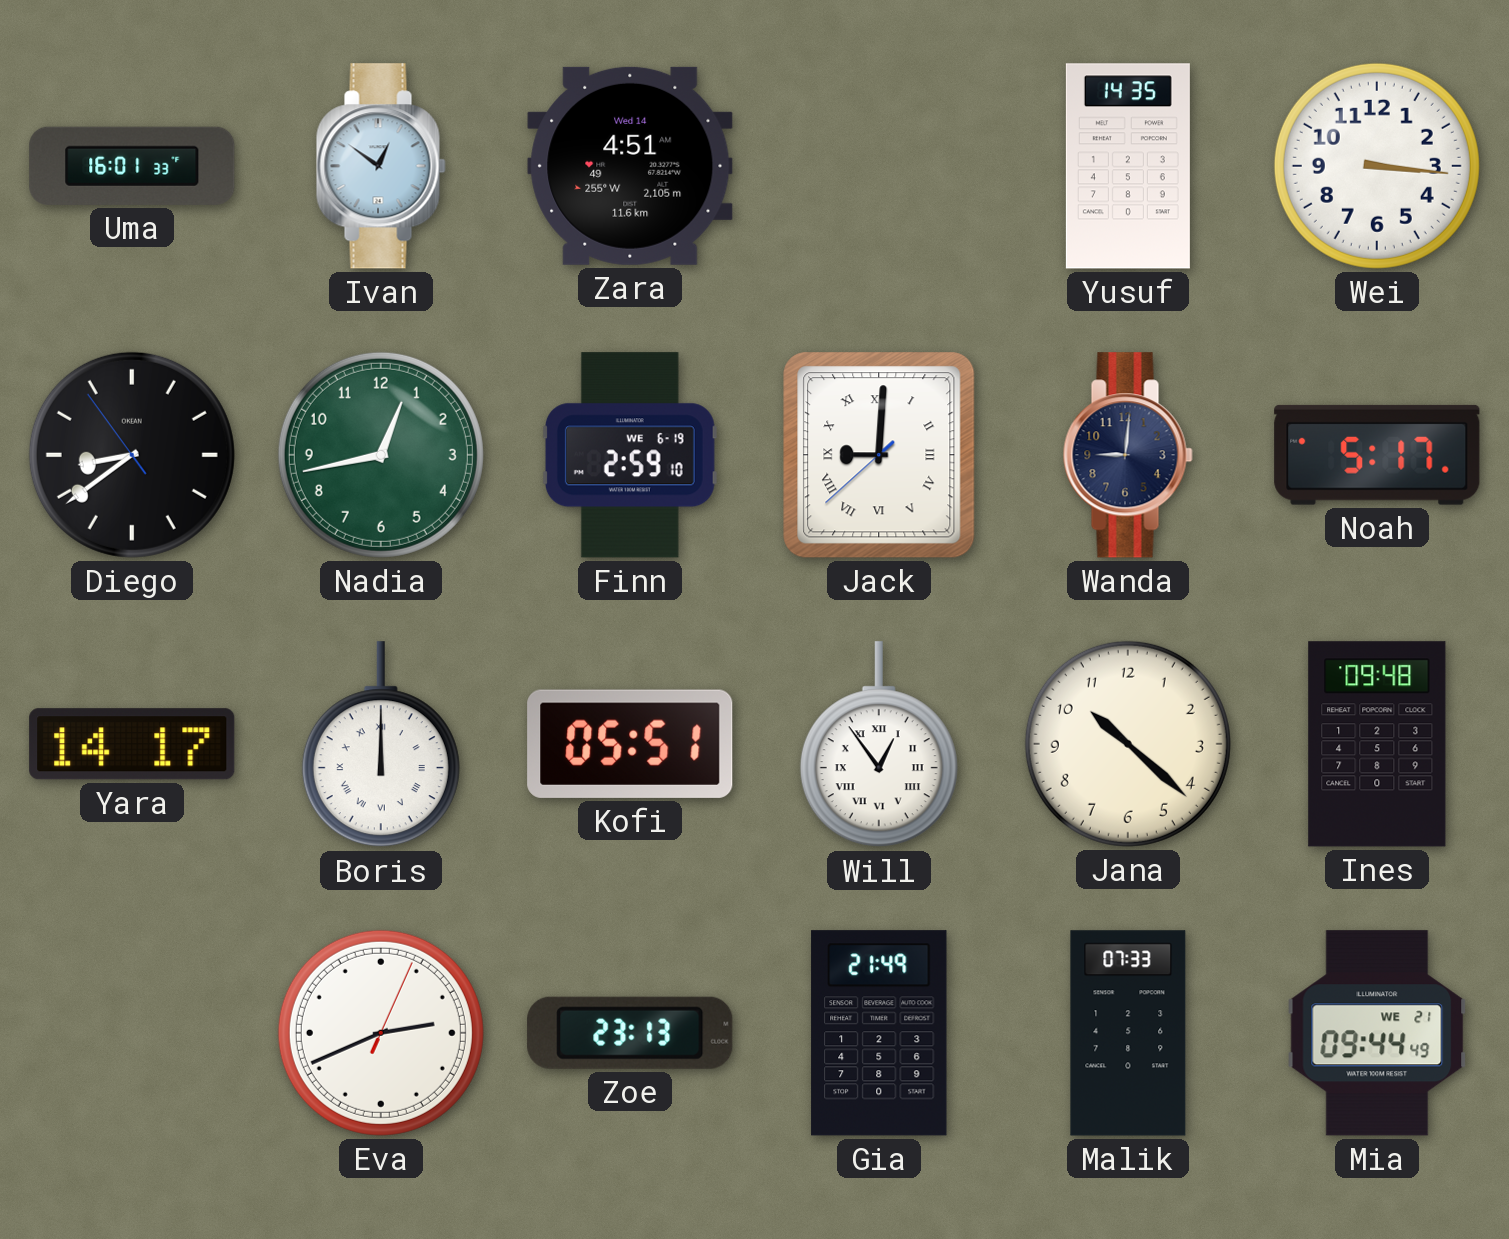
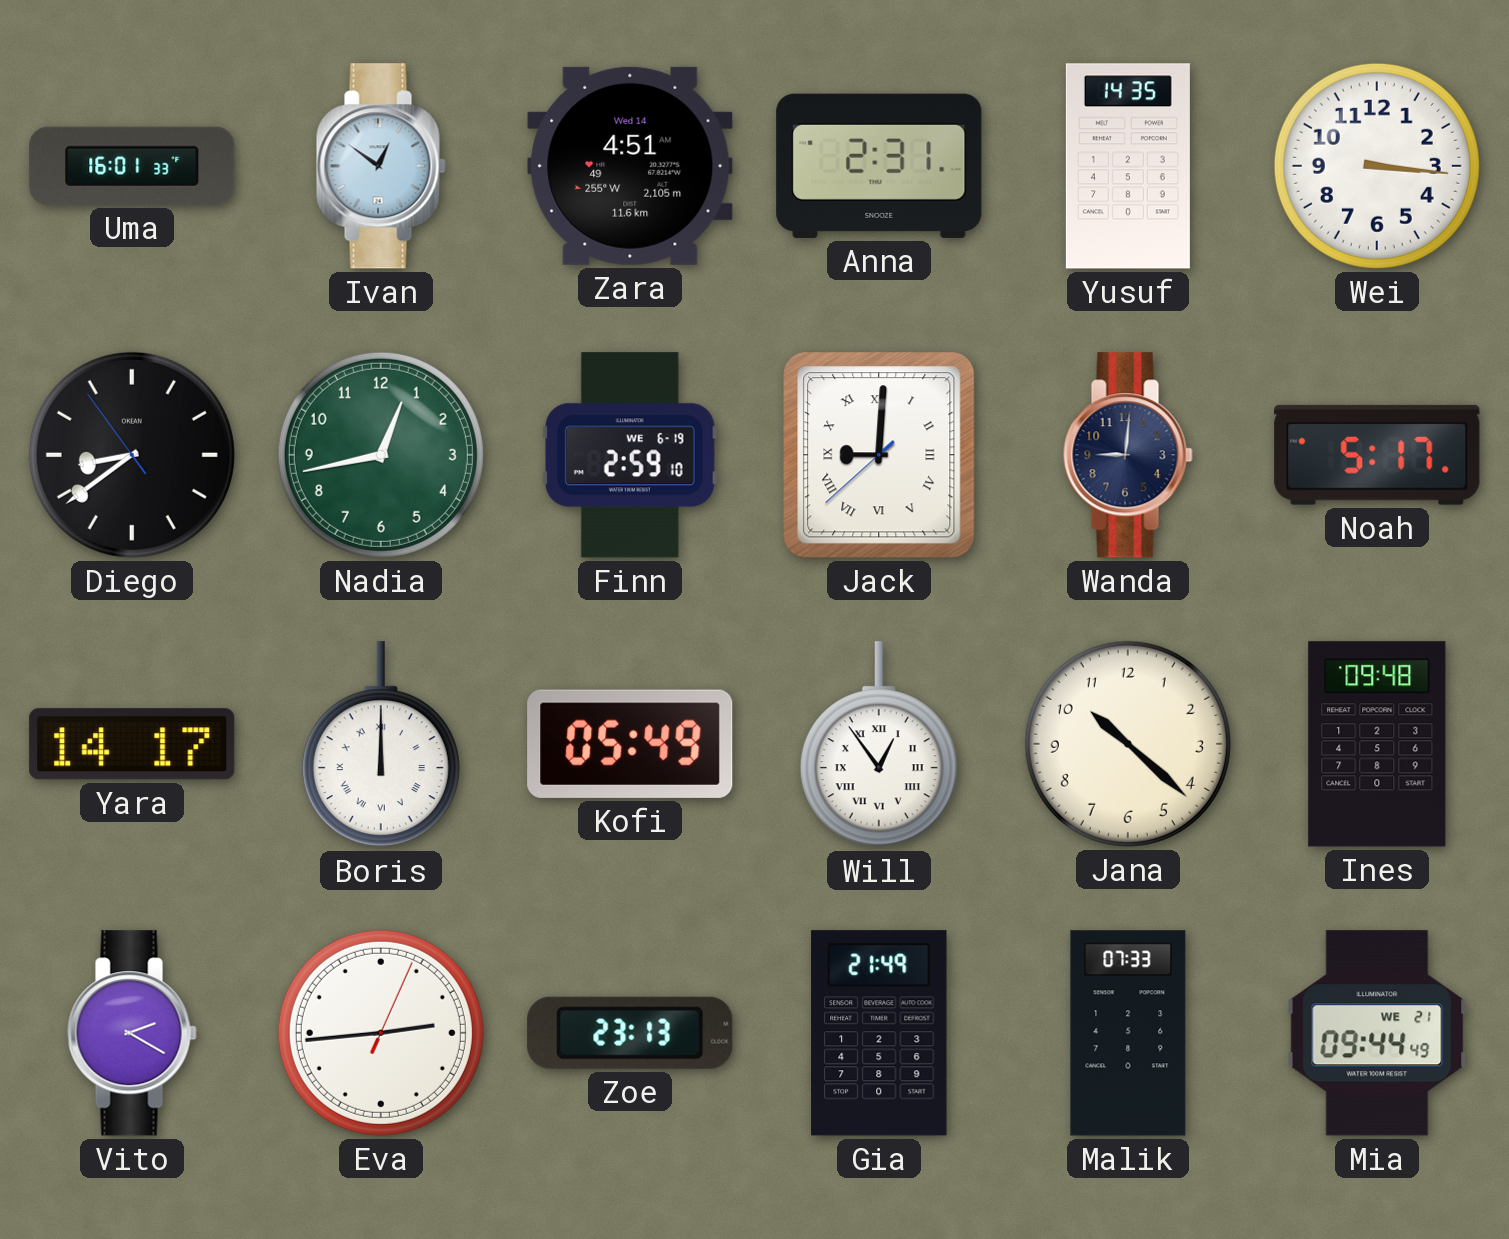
Anna: none -> 2:31
Kofi: 05:51 -> 05:49
Vito: none -> 2:20
Eva: 2:41 -> 2:44
